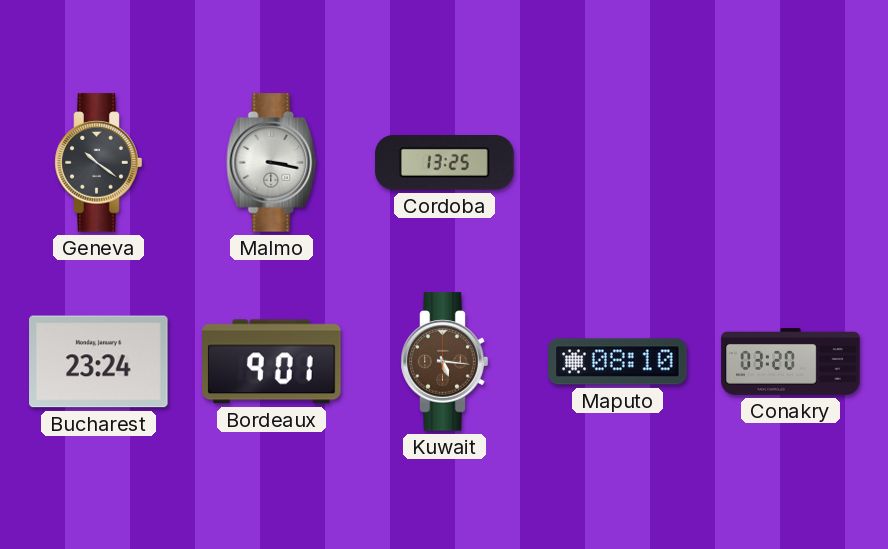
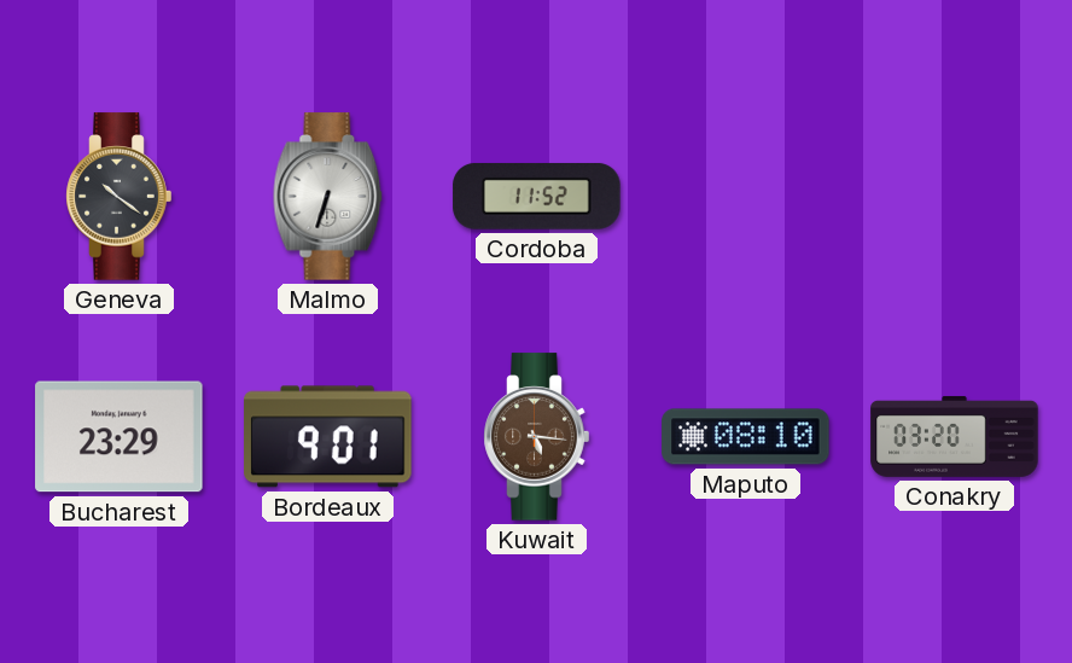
Malmo: 3:17 -> 6:33
Cordoba: 13:25 -> 11:52
Bucharest: 23:24 -> 23:29
